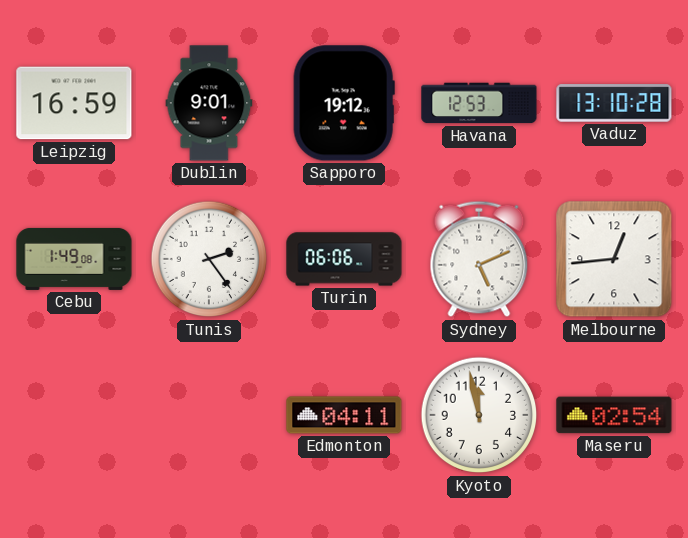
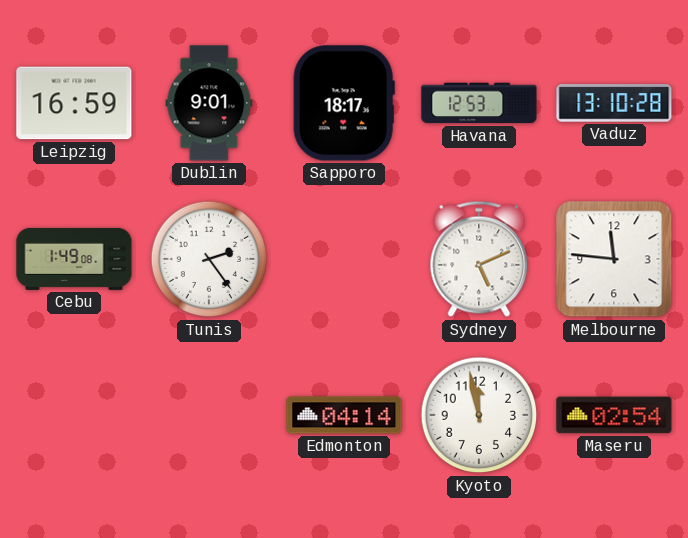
Sapporo: 19:12 -> 18:17
Turin: 06:06 -> none
Melbourne: 12:44 -> 11:46
Edmonton: 04:11 -> 04:14
